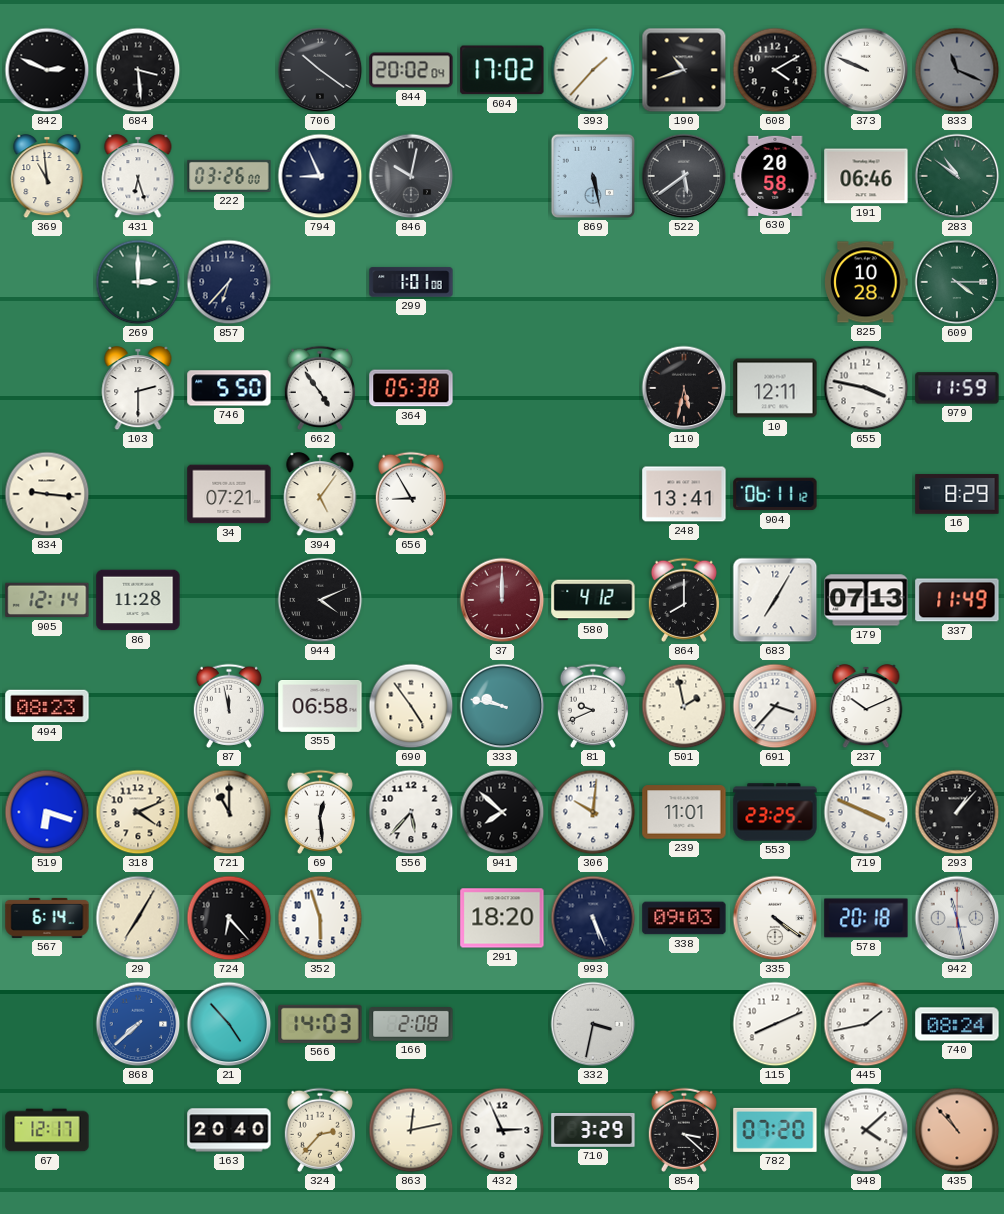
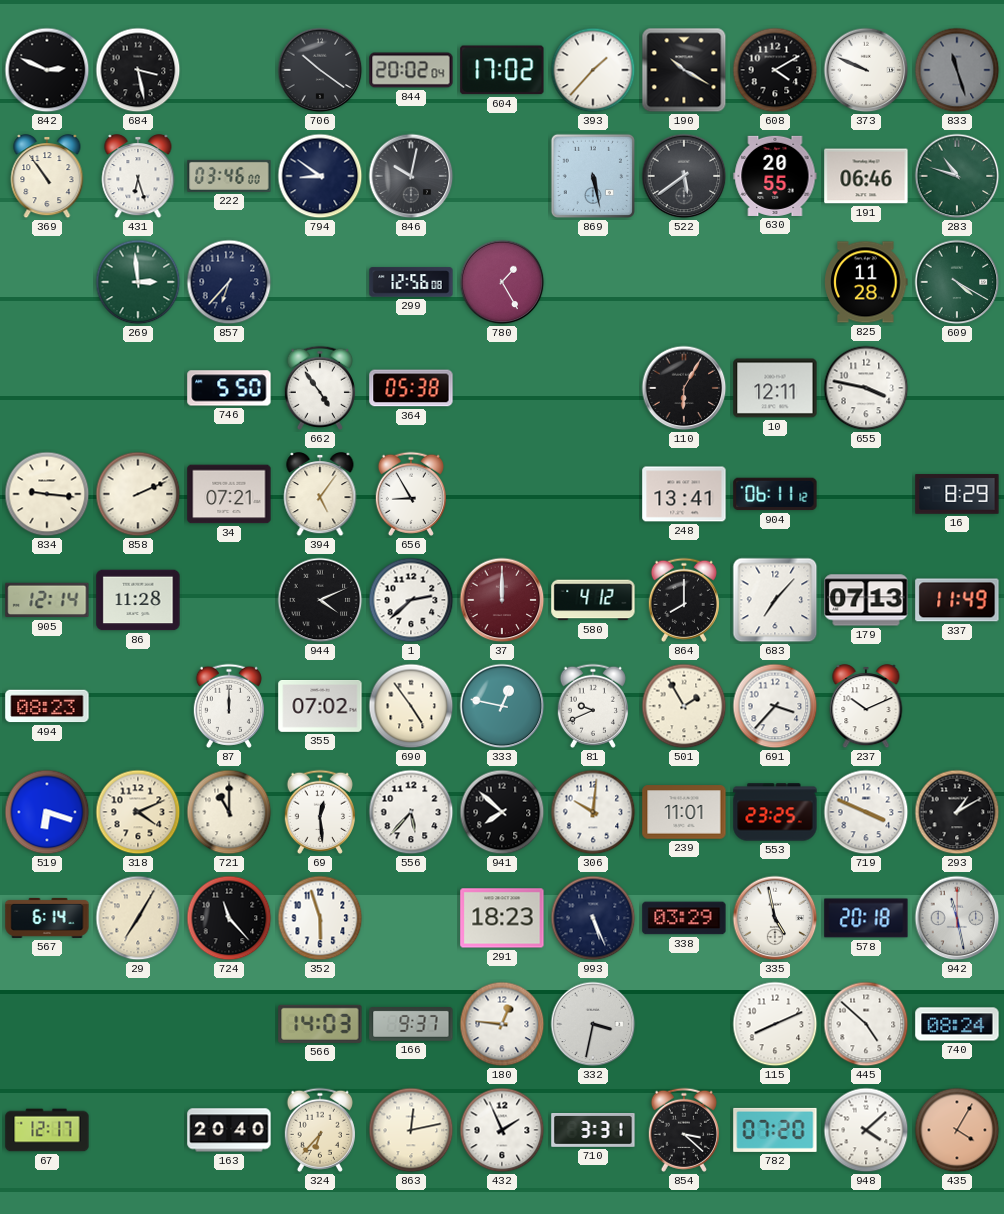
684: 3:29 -> 3:28
190: 10:42 -> 10:20
833: 11:19 -> 11:27
369: 10:59 -> 10:54
222: 03:26 -> 03:46
794: 8:56 -> 8:51
630: 20:58 -> 20:55
283: 10:51 -> 10:48
269: 3:00 -> 2:59
299: 1:01 -> 12:56
780: none -> 1:25
825: 10:28 -> 11:28
609: 4:15 -> 4:20
103: 2:30 -> none
110: 5:32 -> 6:05
979: 11:59 -> none
858: none -> 2:11
1: none -> 2:38
683: 7:05 -> 7:07
87: 11:58 -> 12:00
355: 06:58 -> 07:02
333: 9:47 -> 12:47
501: 1:58 -> 1:55
293: 1:07 -> 1:10
724: 6:23 -> 11:23
291: 18:20 -> 18:23
338: 09:03 -> 03:29
335: 4:21 -> 4:58
868: 7:38 -> none
21: 4:53 -> none
166: 2:08 -> 9:37
180: none -> 12:46
445: 1:43 -> 4:52
324: 2:37 -> 6:37
432: 2:56 -> 1:56
710: 3:29 -> 3:31
435: 10:53 -> 4:05
